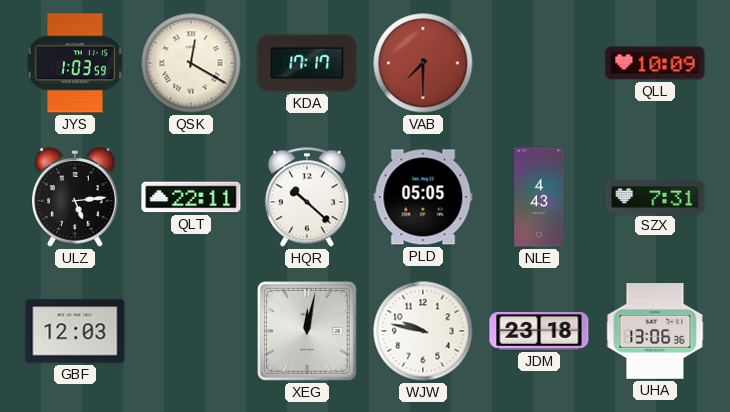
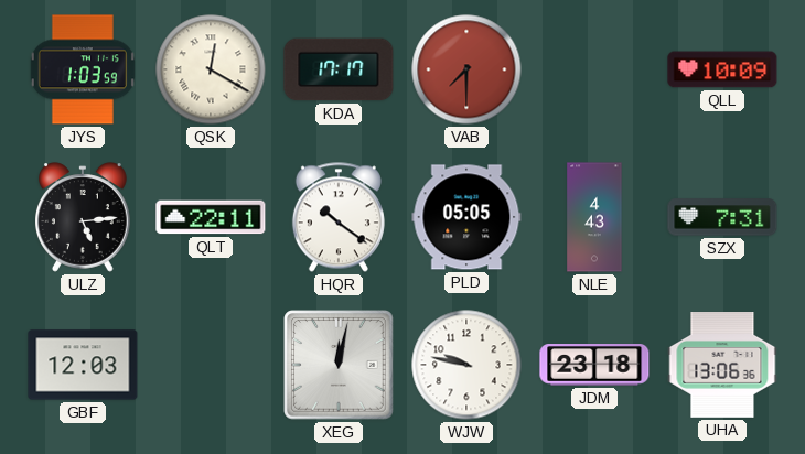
HQR: 10:22 -> 10:21
